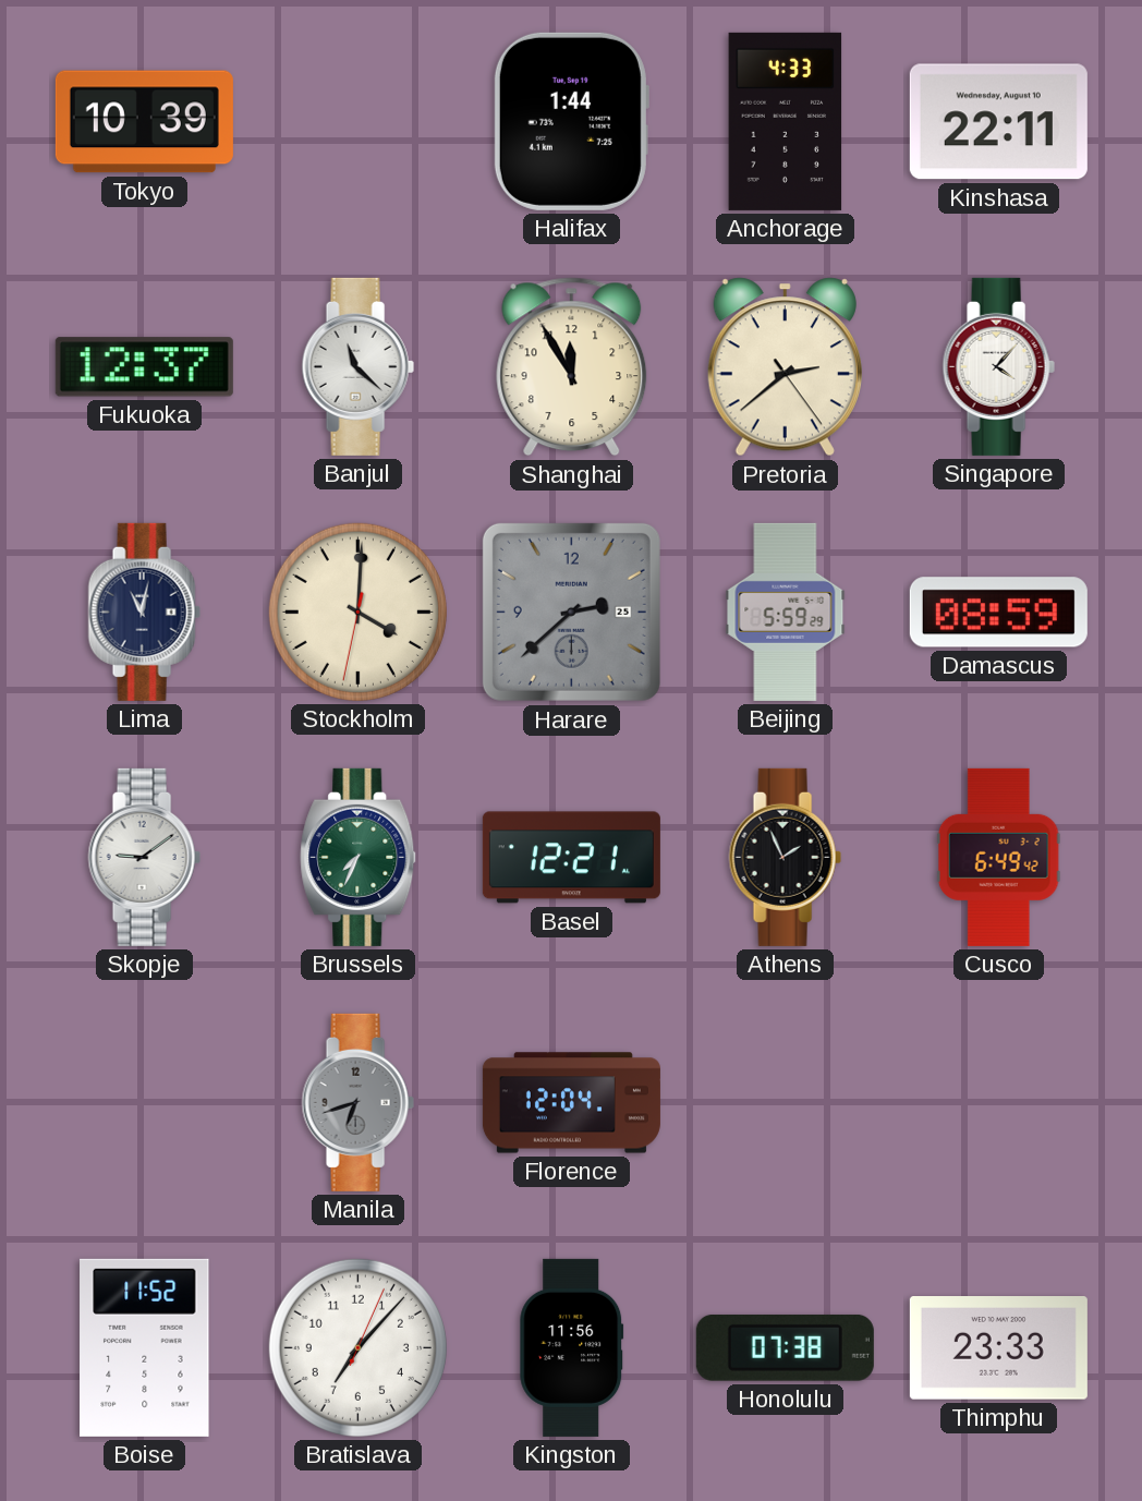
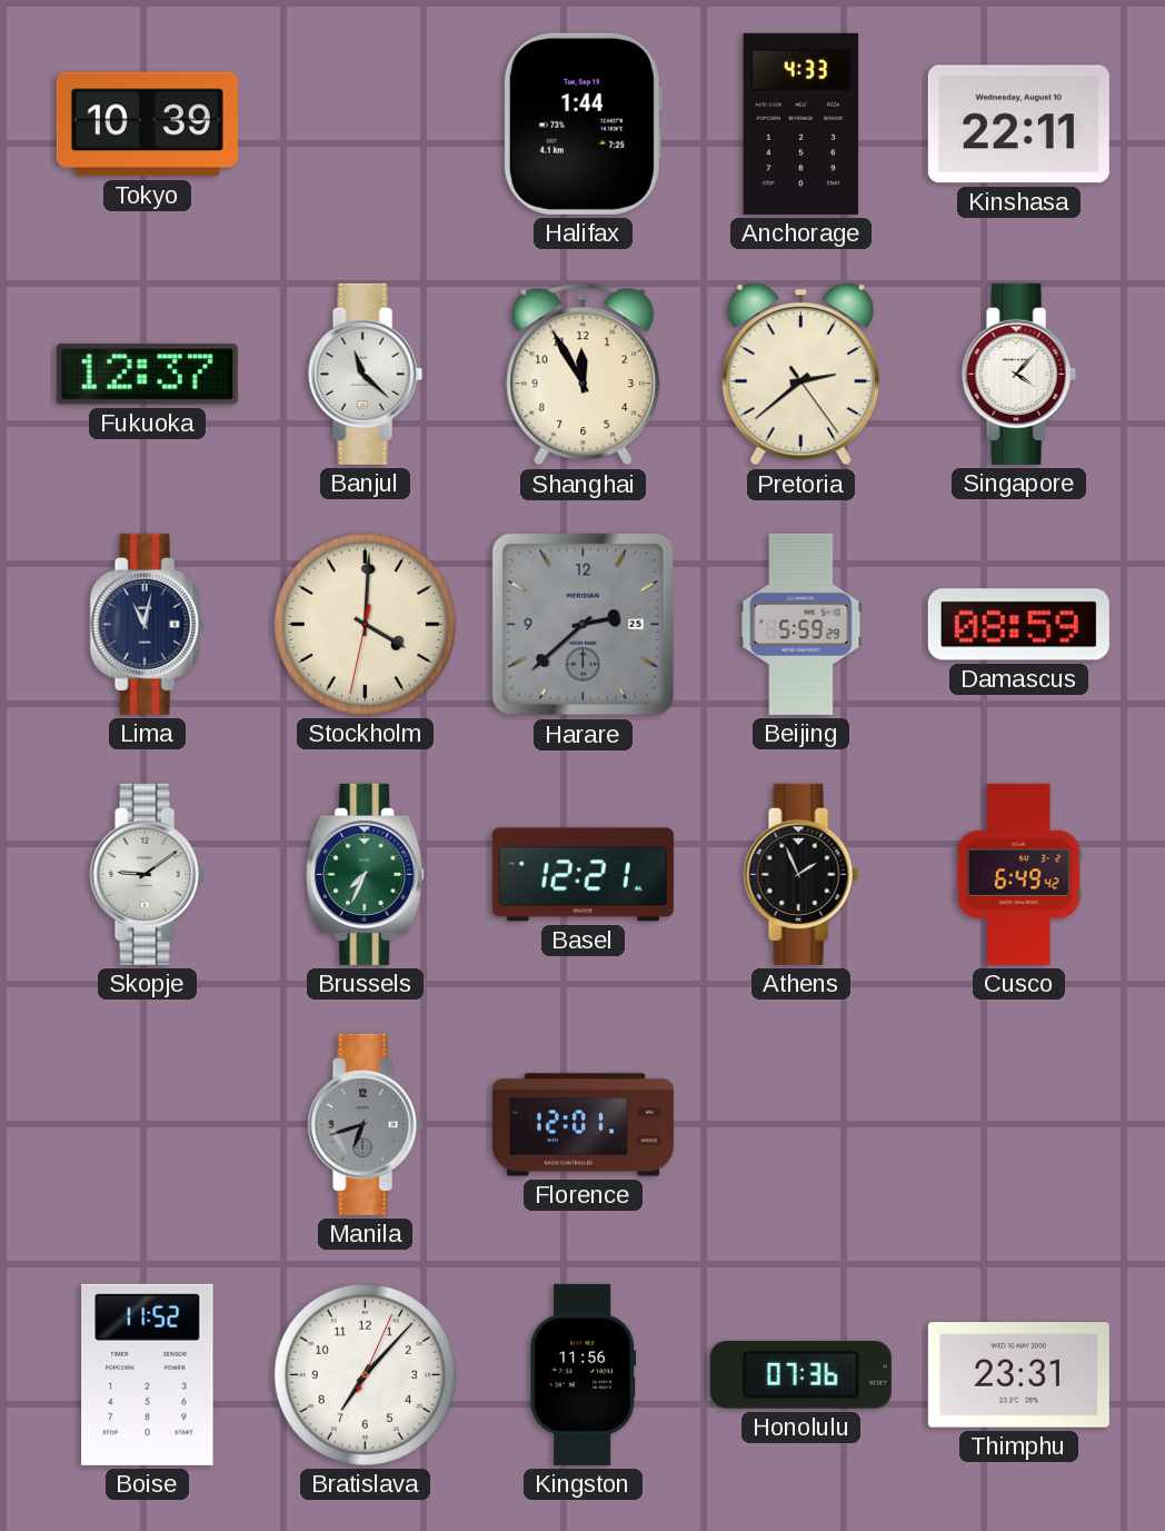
Florence: 12:04 -> 12:01
Honolulu: 07:38 -> 07:36
Thimphu: 23:33 -> 23:31
